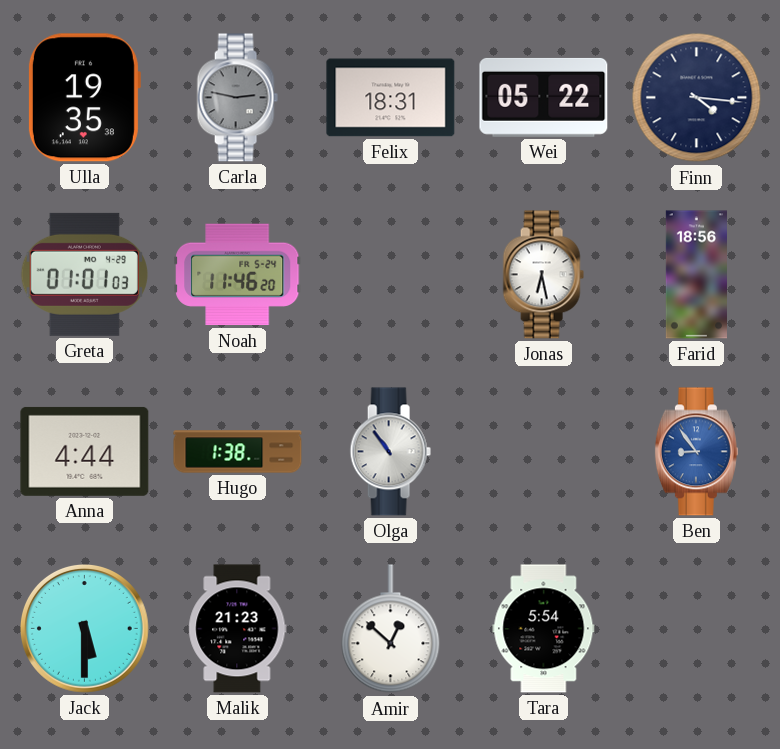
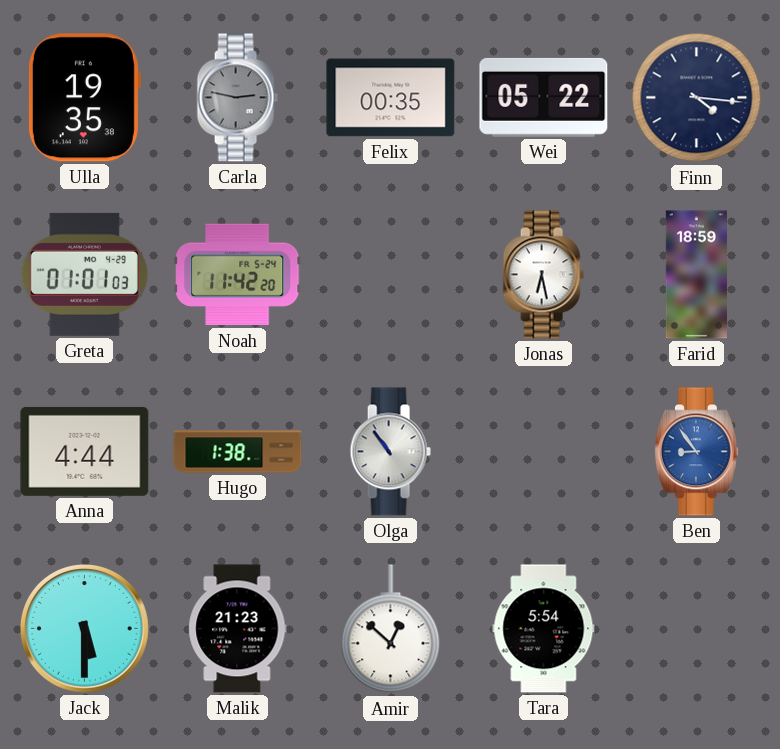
Felix: 18:31 -> 00:35
Noah: 11:46 -> 11:42
Farid: 18:56 -> 18:59
